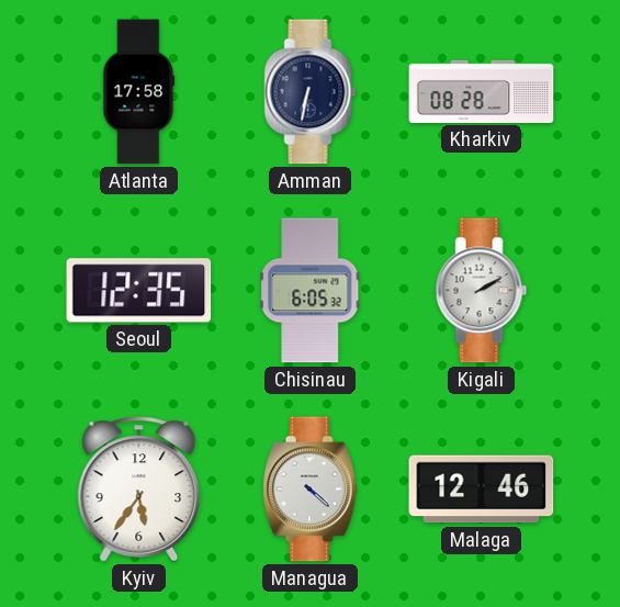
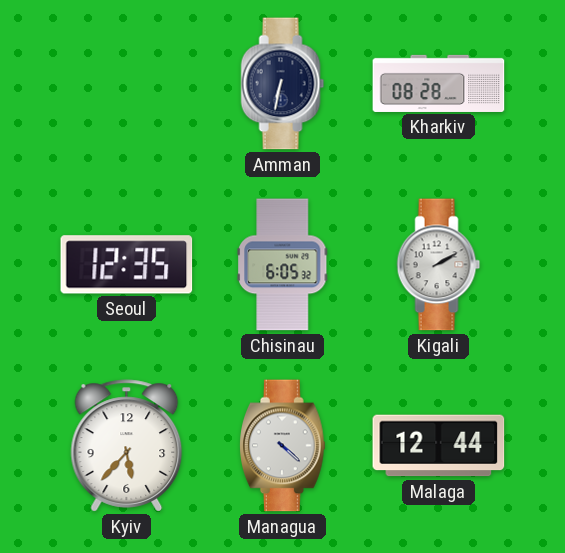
Atlanta: 17:58 -> none
Kyiv: 5:36 -> 5:37
Malaga: 12:46 -> 12:44
